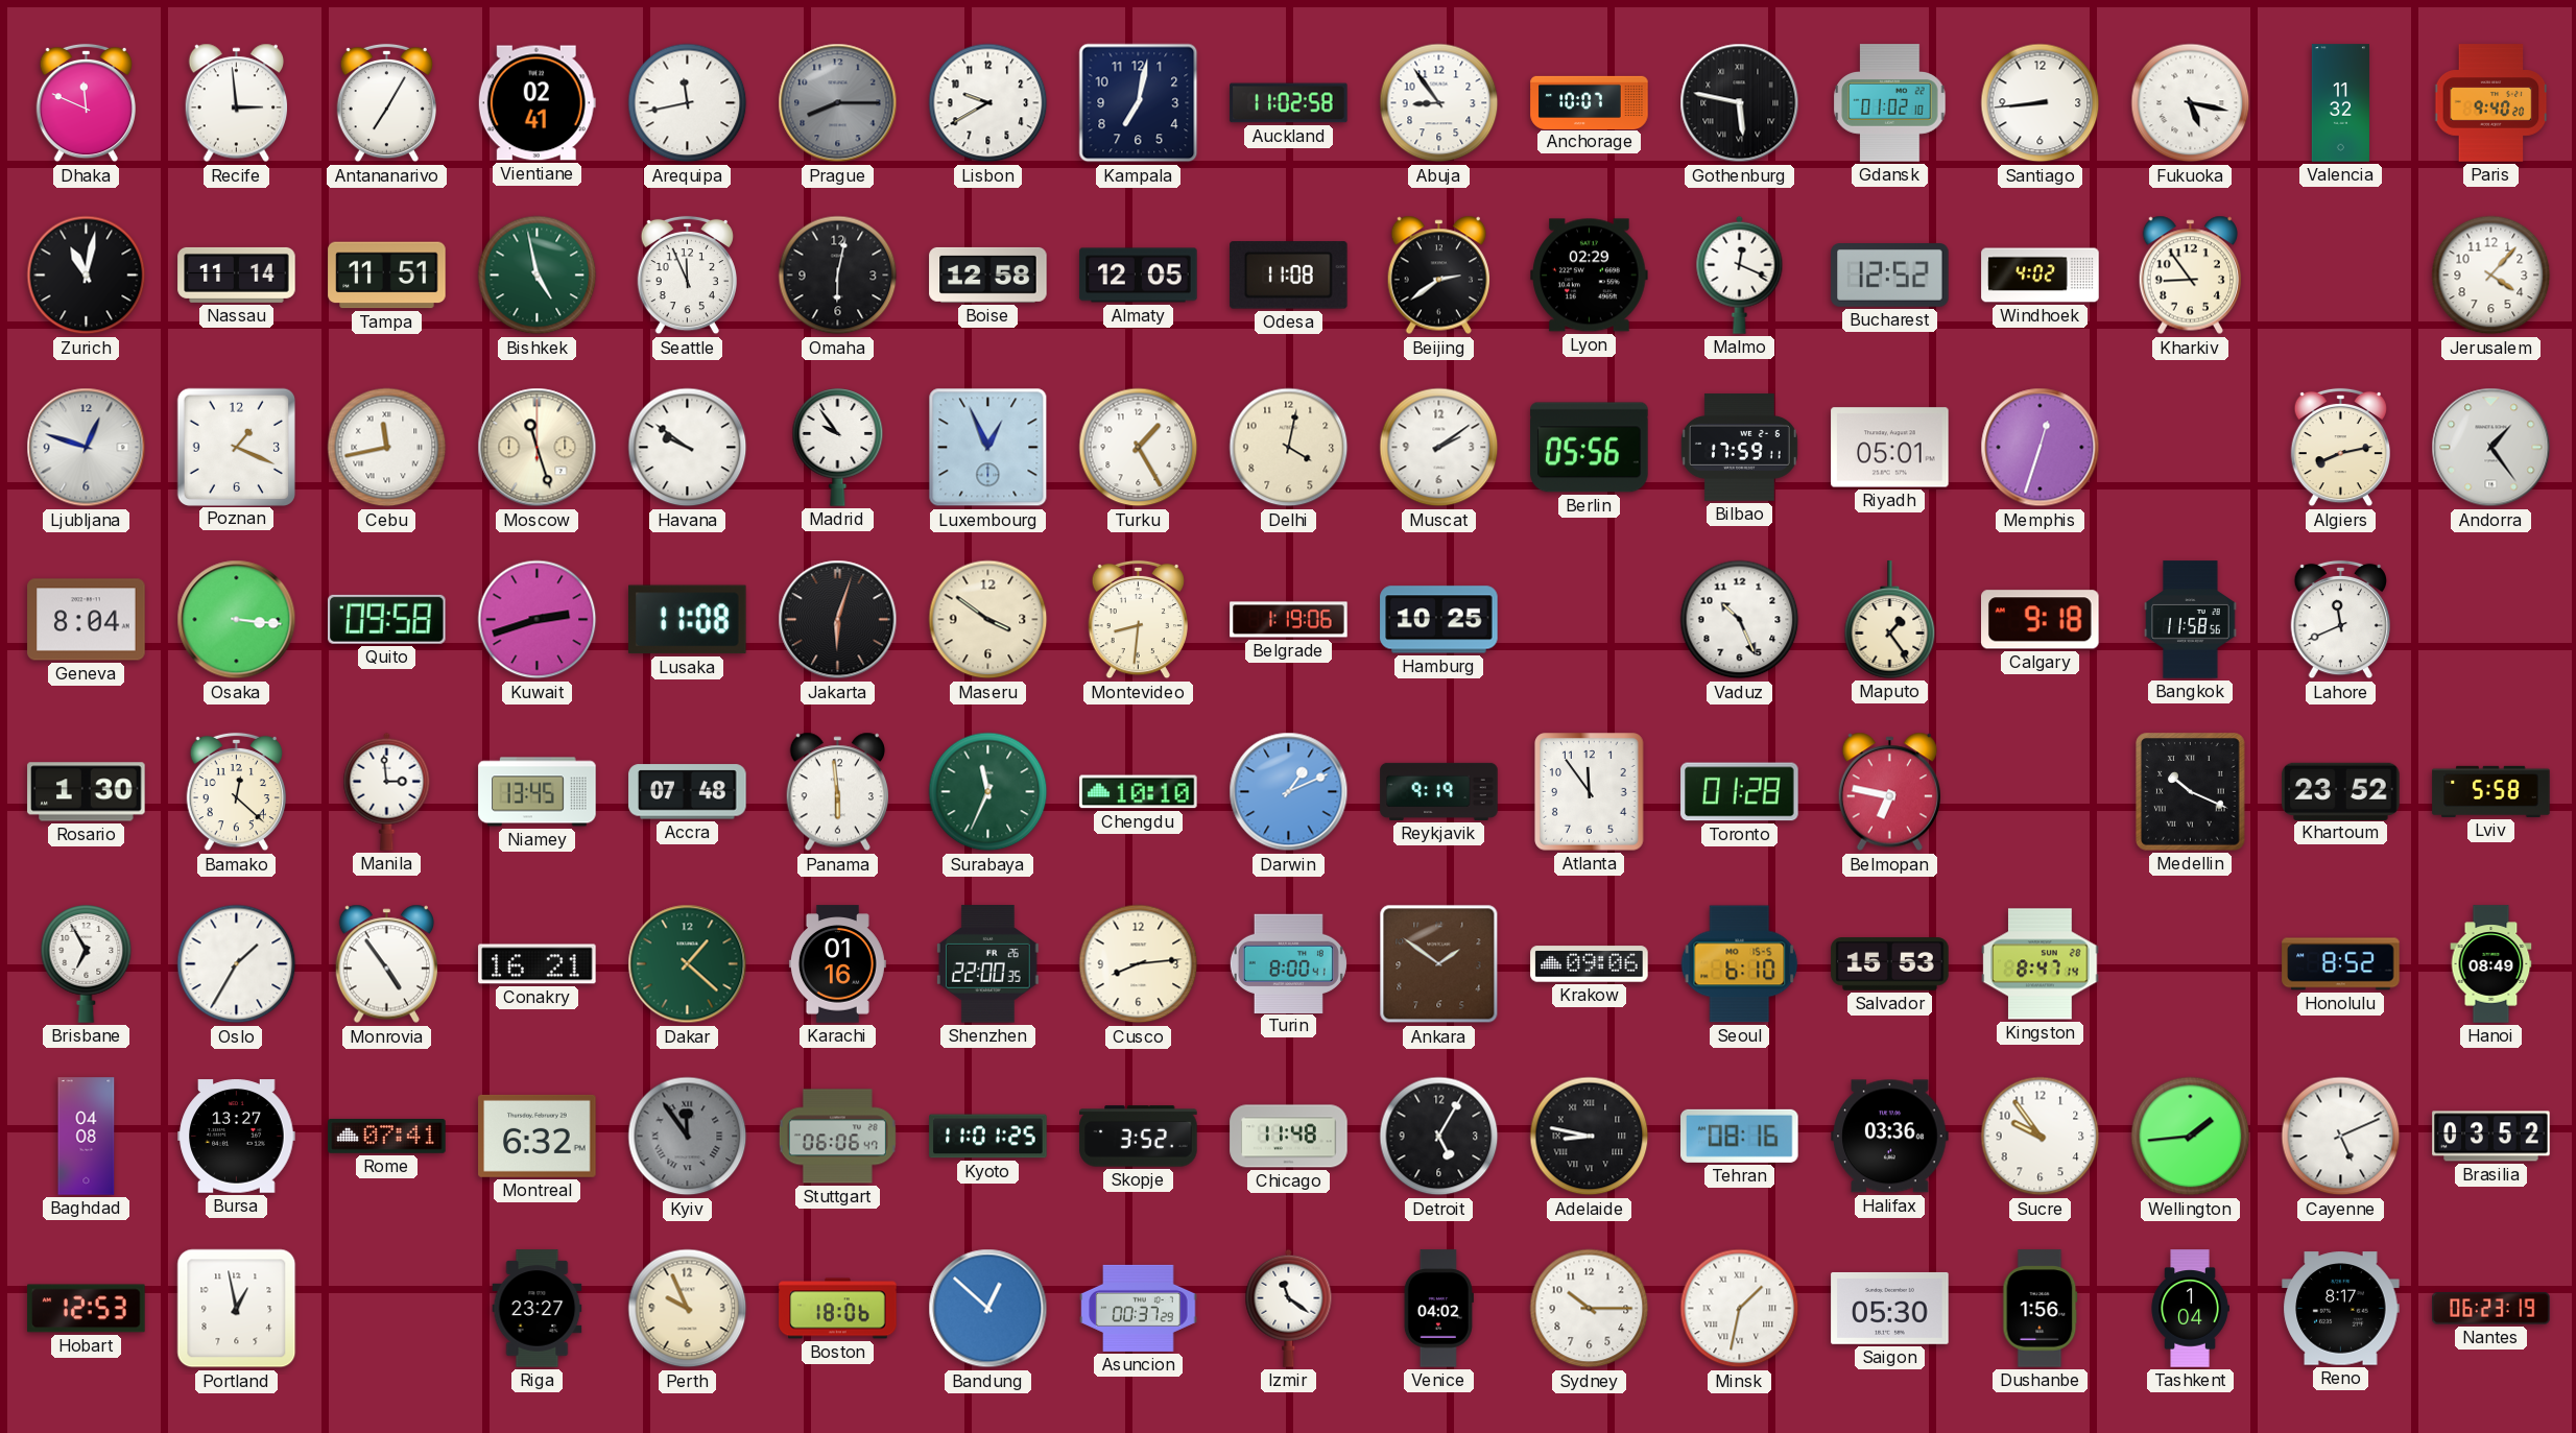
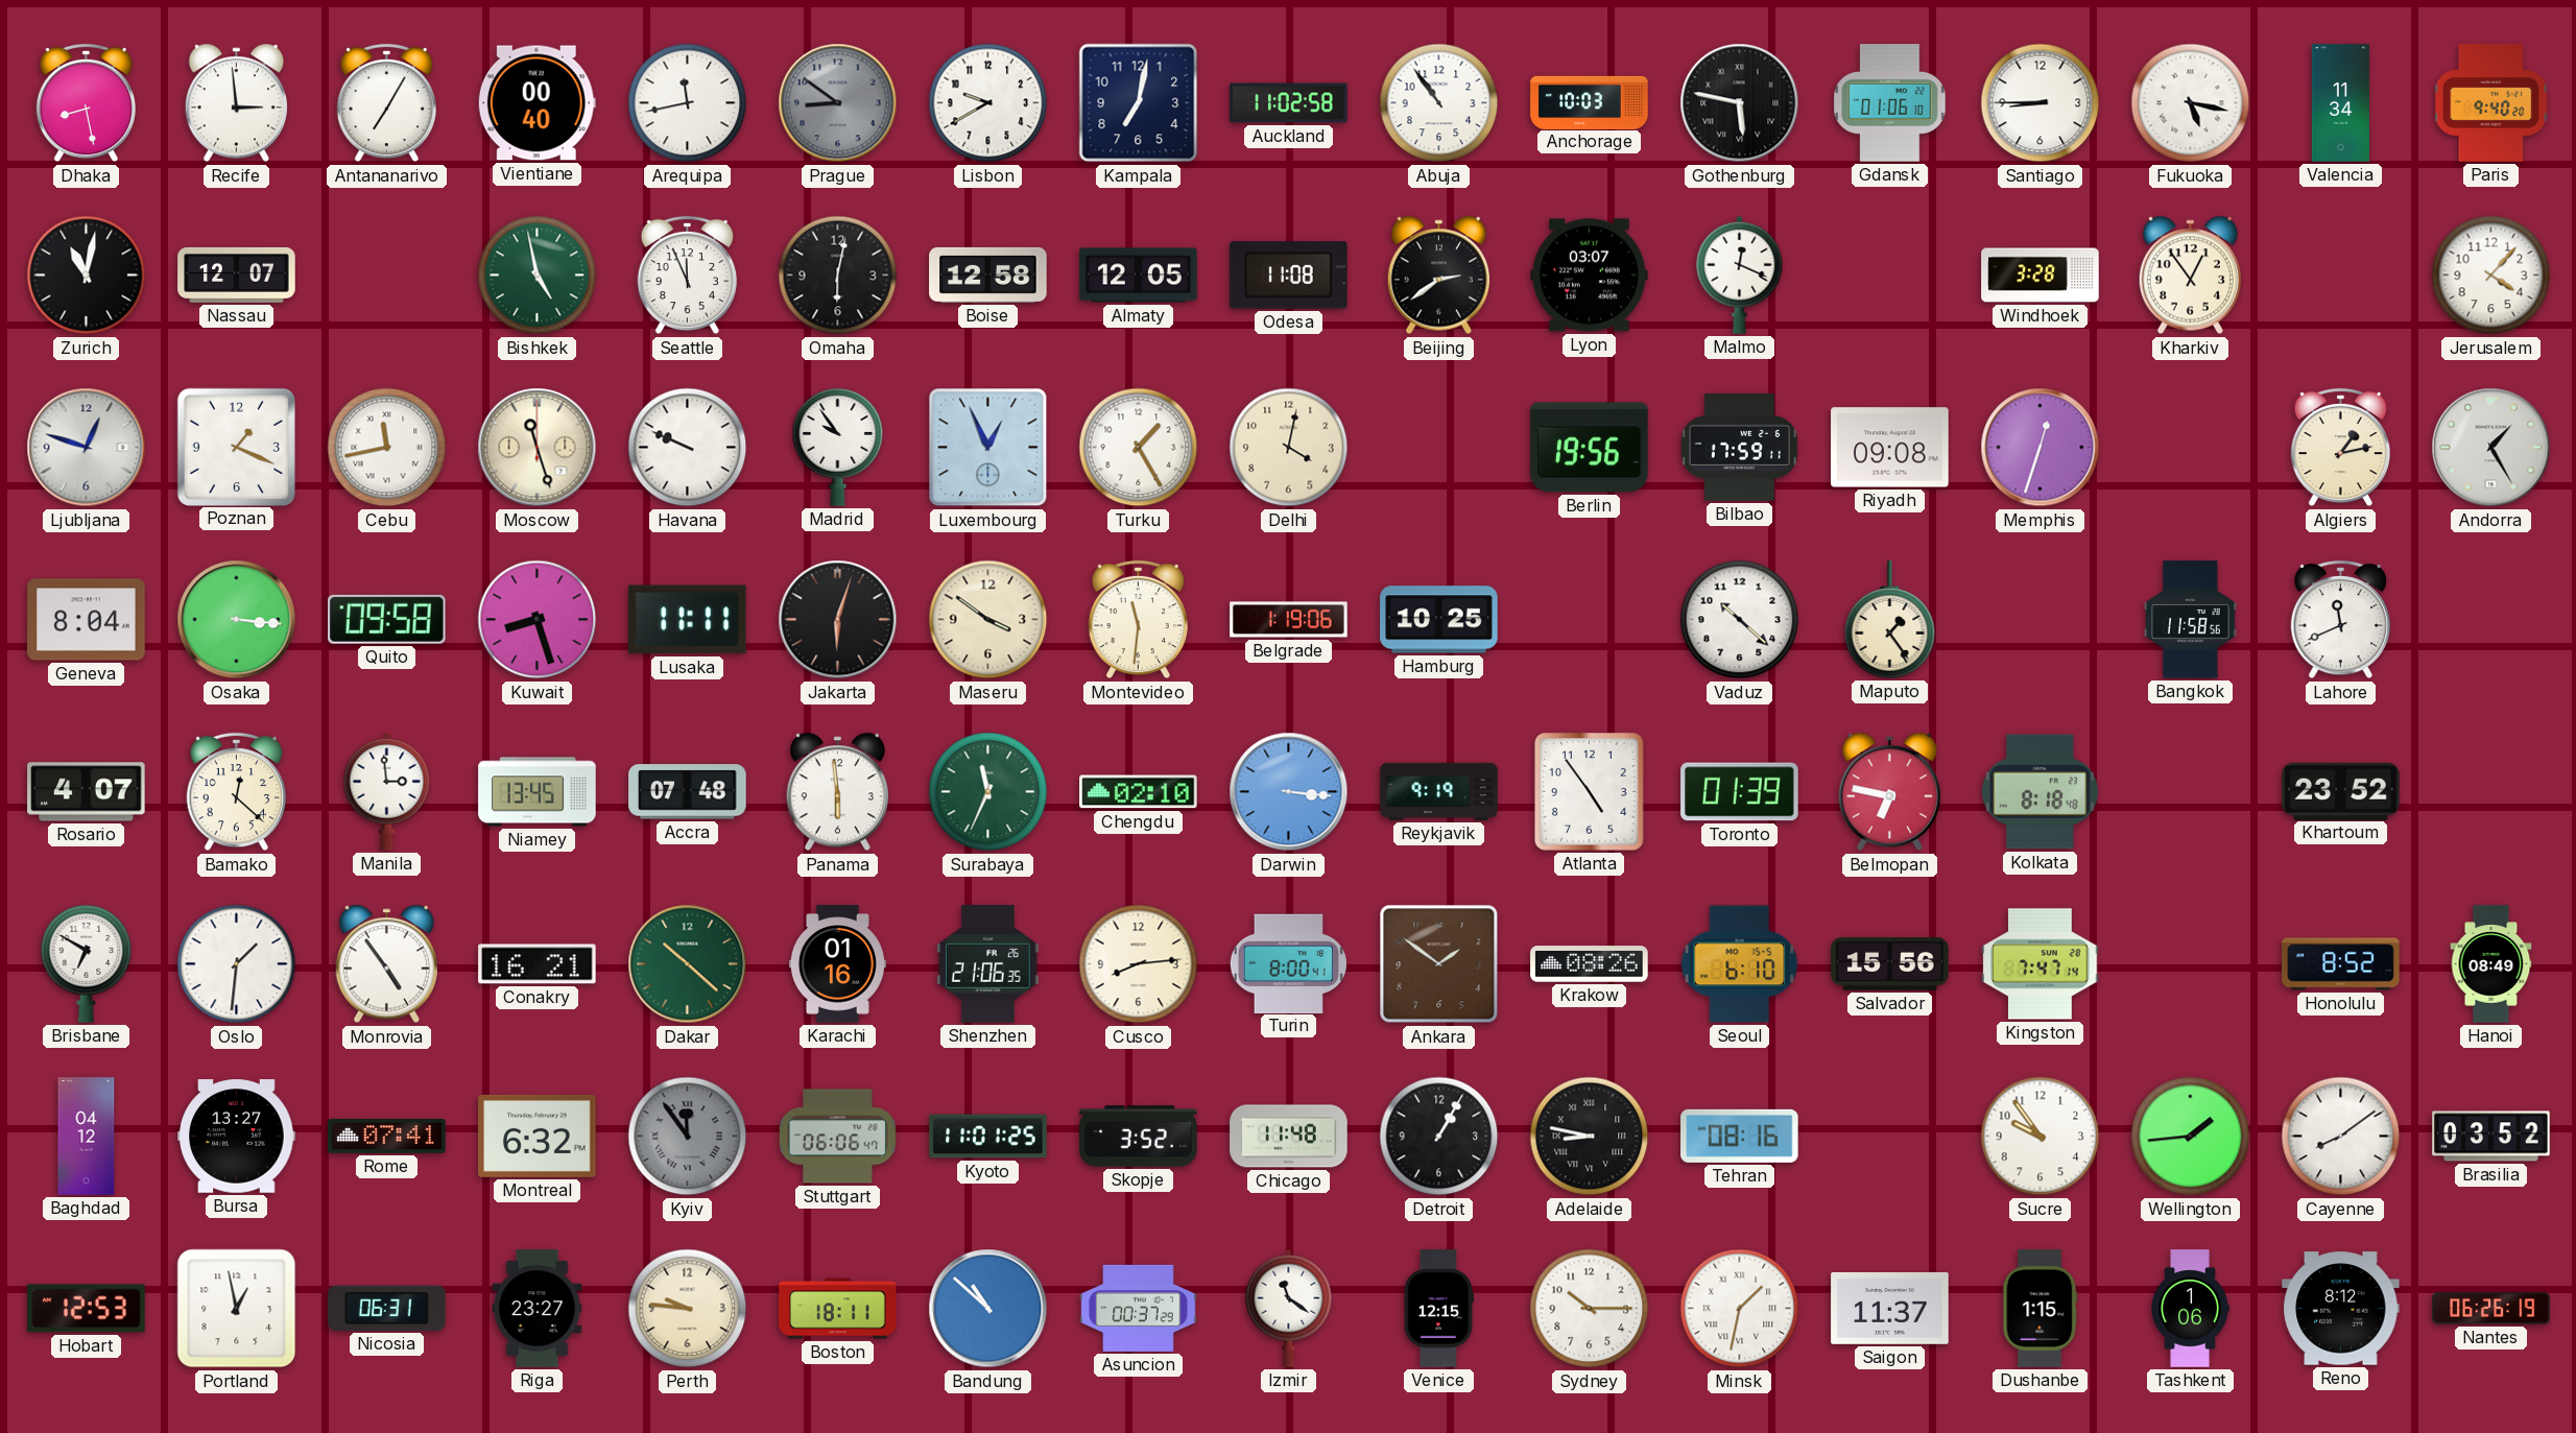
Dhaka: 11:49 -> 8:28
Vientiane: 02:41 -> 00:40
Prague: 8:15 -> 8:51
Abuja: 8:54 -> 10:54
Anchorage: 10:07 -> 10:03
Gdansk: 01:02 -> 01:06
Santiago: 8:44 -> 8:45
Valencia: 11:32 -> 11:34
Nassau: 11:14 -> 12:07
Tampa: 11:51 -> none
Lyon: 02:29 -> 03:07
Bucharest: 12:52 -> none
Windhoek: 4:02 -> 3:28
Kharkiv: 8:54 -> 12:54
Havana: 9:51 -> 9:49
Muscat: 2:09 -> none
Berlin: 05:56 -> 19:56
Riyadh: 05:01 -> 09:08
Algiers: 8:13 -> 1:13
Andorra: 1:24 -> 1:25
Kuwait: 2:42 -> 8:27
Lusaka: 11:08 -> 11:11
Montevideo: 8:31 -> 11:31
Vaduz: 10:26 -> 10:22
Calgary: 9:18 -> none
Rosario: 1:30 -> 4:07
Chengdu: 10:10 -> 02:10
Darwin: 1:11 -> 3:16
Atlanta: 11:54 -> 4:54
Toronto: 01:28 -> 01:39
Kolkata: none -> 8:18
Medellin: 10:19 -> none
Lviv: 5:58 -> none
Brisbane: 6:55 -> 6:50
Oslo: 1:35 -> 1:31
Dakar: 1:22 -> 10:22
Shenzhen: 22:00 -> 21:06
Krakow: 09:06 -> 08:26
Salvador: 15:53 -> 15:56
Kingston: 8:47 -> 7:47
Baghdad: 04:08 -> 04:12
Detroit: 5:05 -> 1:05
Halifax: 03:36 -> none
Cayenne: 5:11 -> 8:09
Nicosia: none -> 06:31
Perth: 9:56 -> 9:46
Boston: 18:06 -> 18:11
Bandung: 12:52 -> 10:52
Venice: 04:02 -> 12:15
Saigon: 05:30 -> 11:37
Dushanbe: 1:56 -> 1:15
Tashkent: 1:04 -> 1:06
Reno: 8:17 -> 8:12
Nantes: 06:23 -> 06:26
